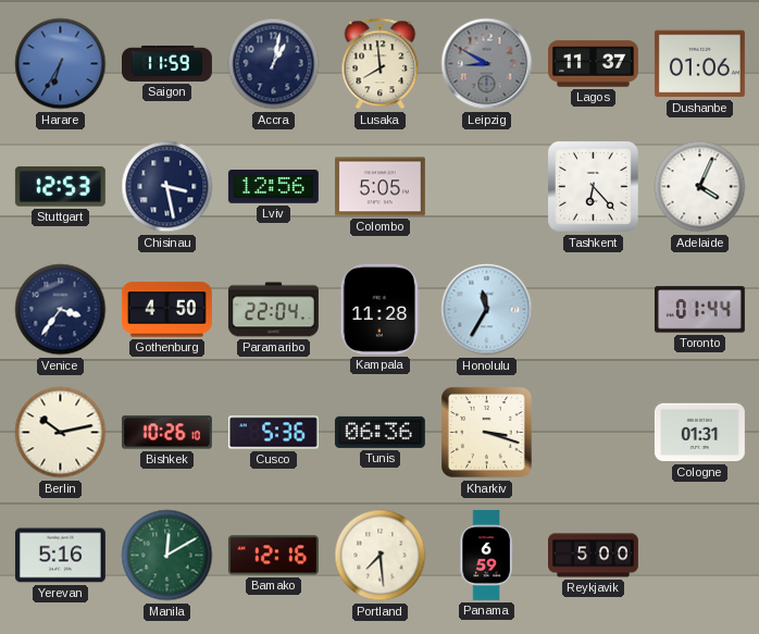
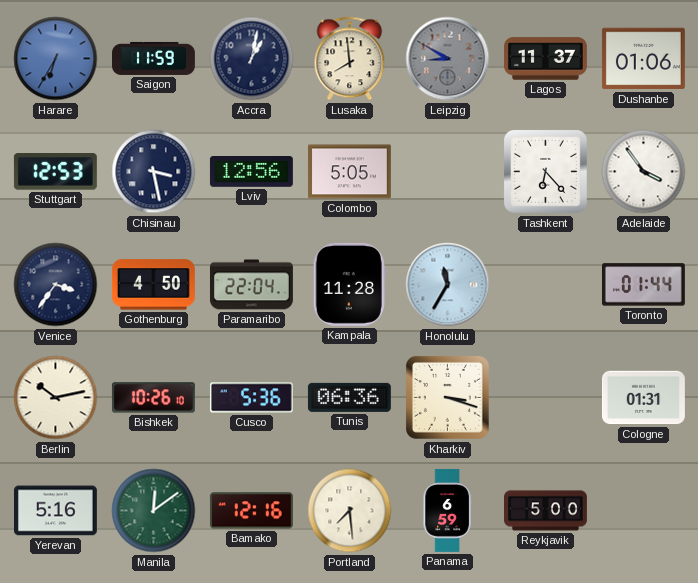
Adelaide: 4:04 -> 3:54
Manila: 12:10 -> 12:09
